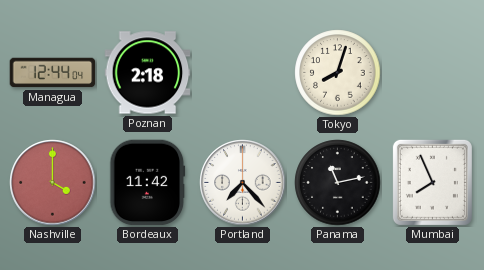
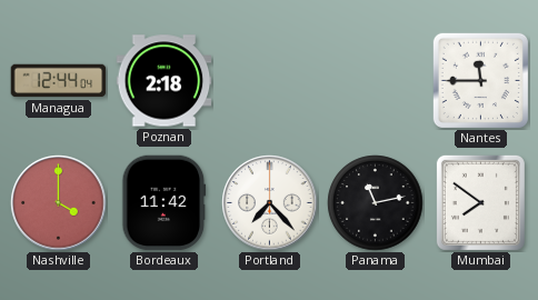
Tokyo: 8:03 -> none
Nantes: none -> 11:45
Mumbai: 7:56 -> 7:51
